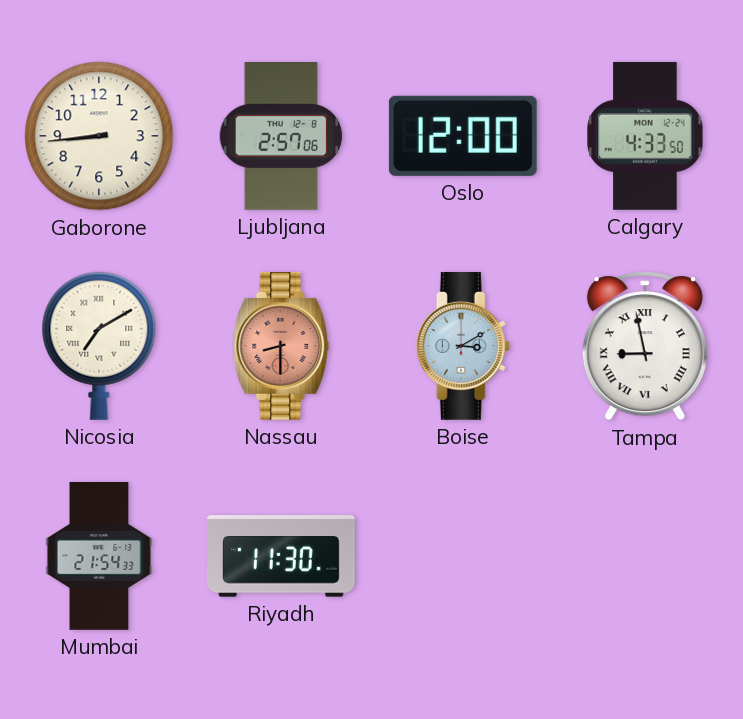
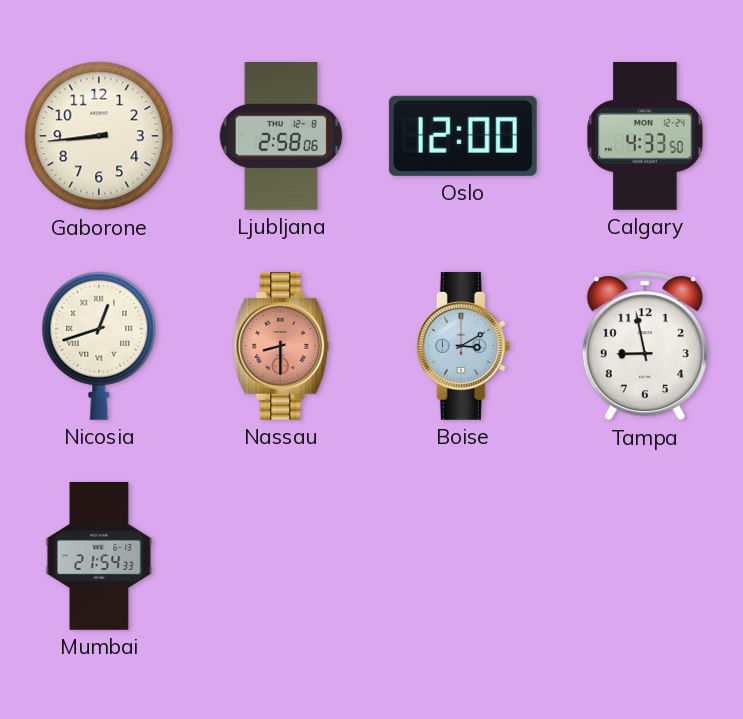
Ljubljana: 2:57 -> 2:58
Nicosia: 7:10 -> 12:42
Tampa numerals: Roman -> Arabic
Riyadh: 11:30 -> none
